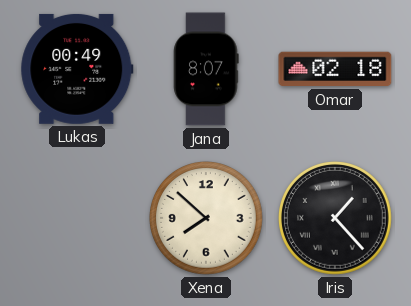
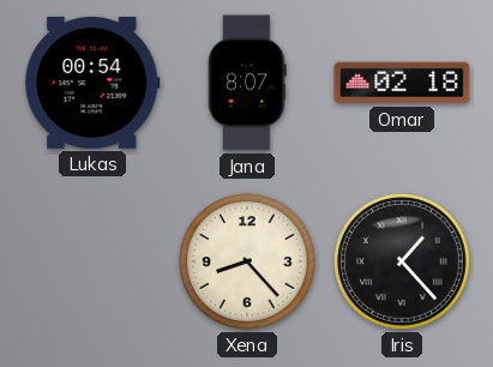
Lukas: 00:49 -> 00:54
Xena: 7:52 -> 8:23
